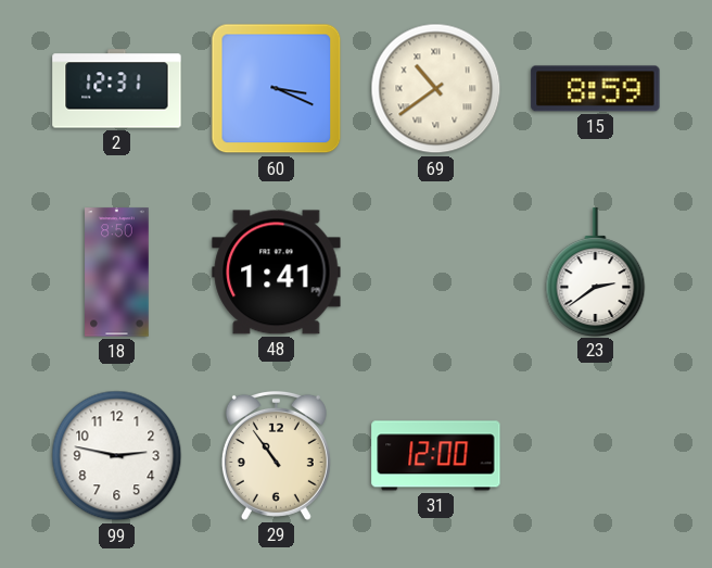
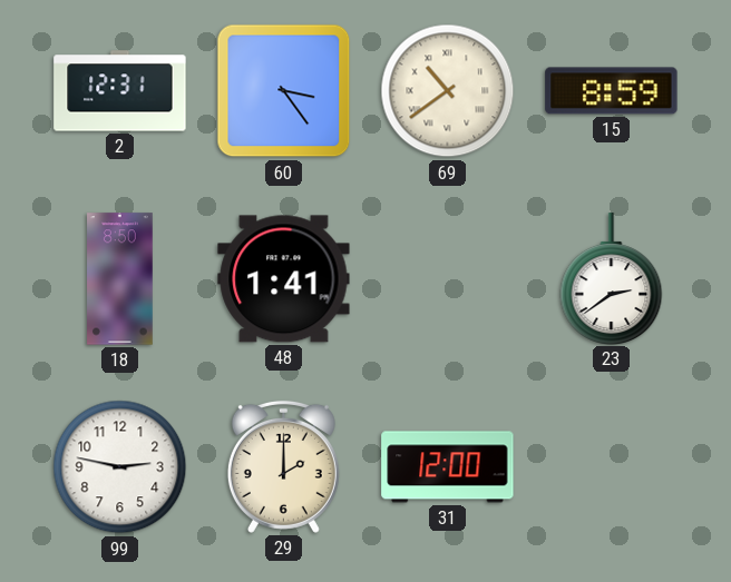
60: 3:19 -> 3:24
29: 10:54 -> 2:00
